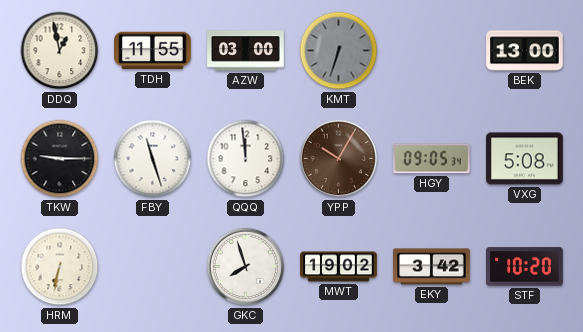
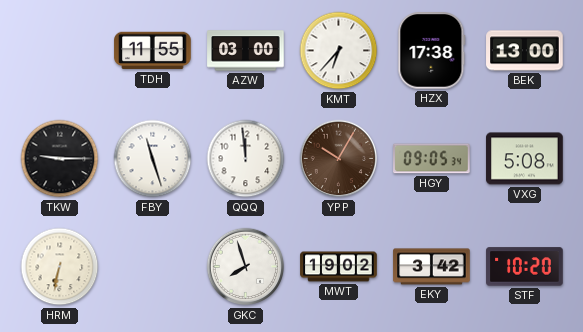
DDQ: 12:58 -> none
KMT: 6:33 -> 6:37
KMT dial: grey -> white
HZX: none -> 17:38
